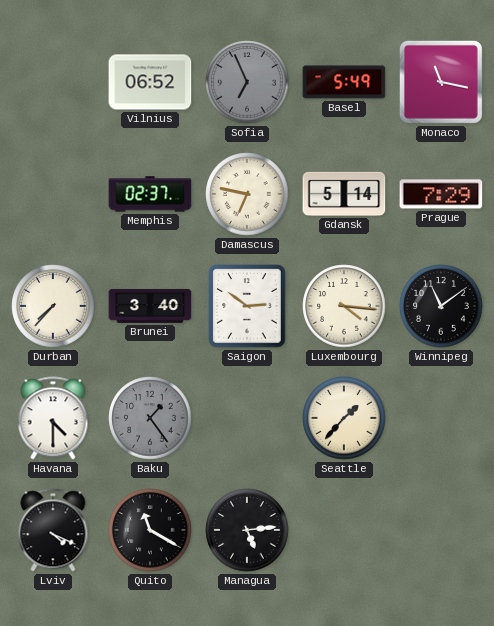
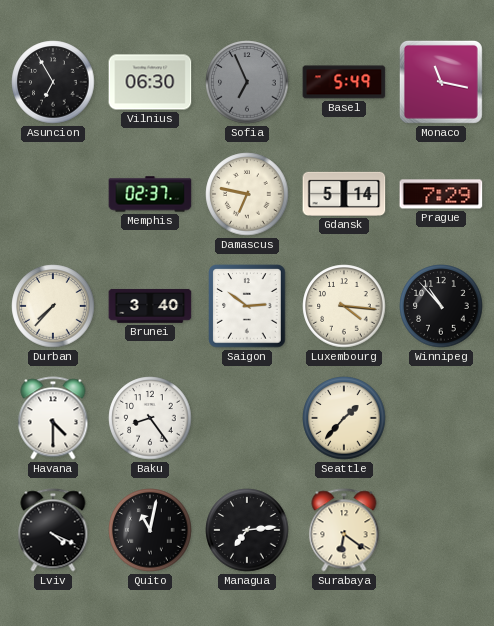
Asuncion: none -> 6:55
Vilnius: 06:52 -> 06:30
Winnipeg: 11:09 -> 10:53
Baku: 1:24 -> 8:24
Baku dial: grey -> white
Quito: 11:20 -> 11:02
Managua: 5:14 -> 7:14
Surabaya: none -> 6:21
